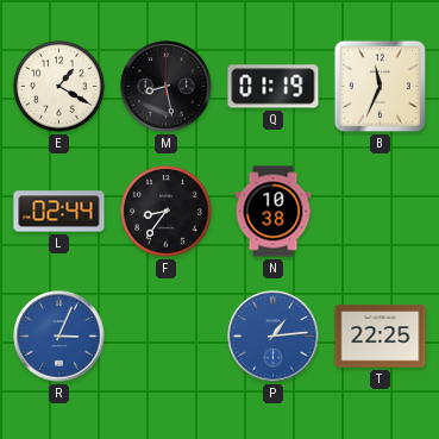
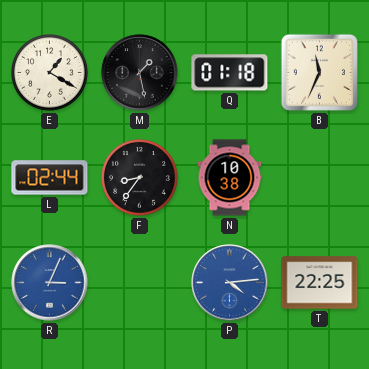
M: 8:28 -> 1:28
Q: 01:19 -> 01:18
P: 1:14 -> 4:14
